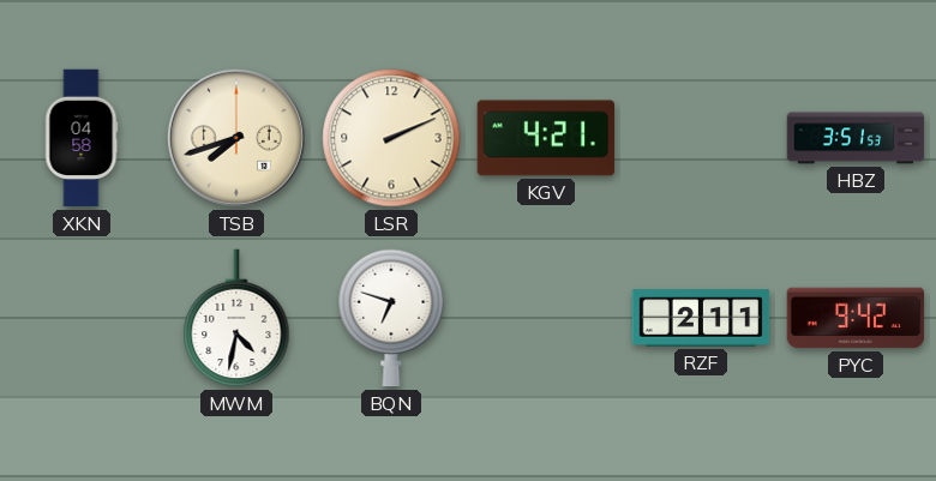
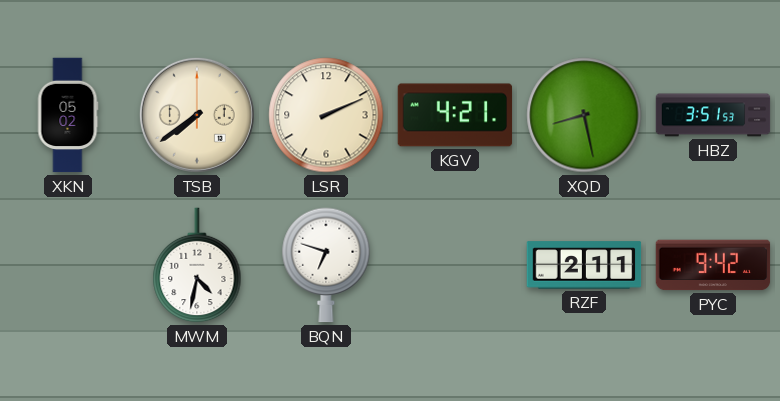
XKN: 04:58 -> 05:02
TSB: 7:42 -> 7:39
XQD: none -> 8:28
